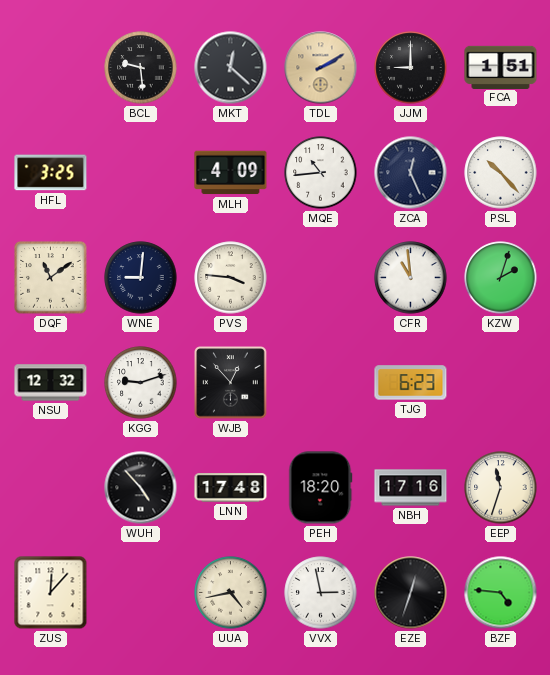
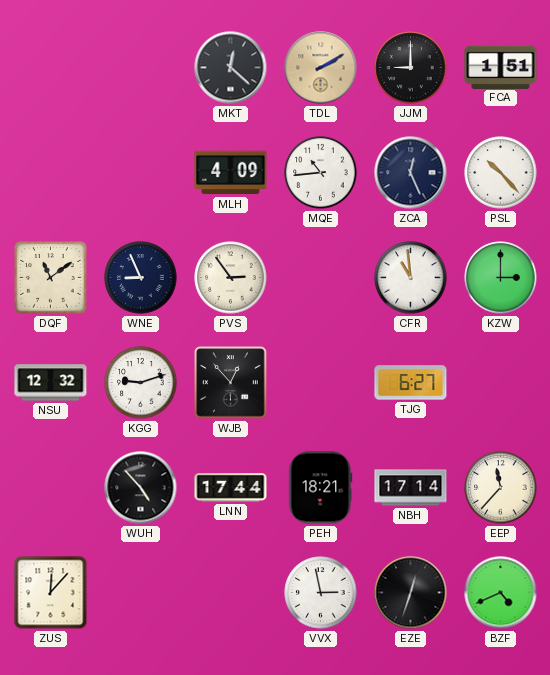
BCL: 9:29 -> none
HFL: 3:25 -> none
WNE: 9:01 -> 8:56
PVS: 3:46 -> 2:54
KZW: 2:03 -> 3:00
TJG: 6:23 -> 6:27
LNN: 17:48 -> 17:44
PEH: 18:20 -> 18:21
NBH: 17:16 -> 17:14
EEP: 11:33 -> 11:37
UUA: 4:43 -> none
BZF: 4:46 -> 4:41
